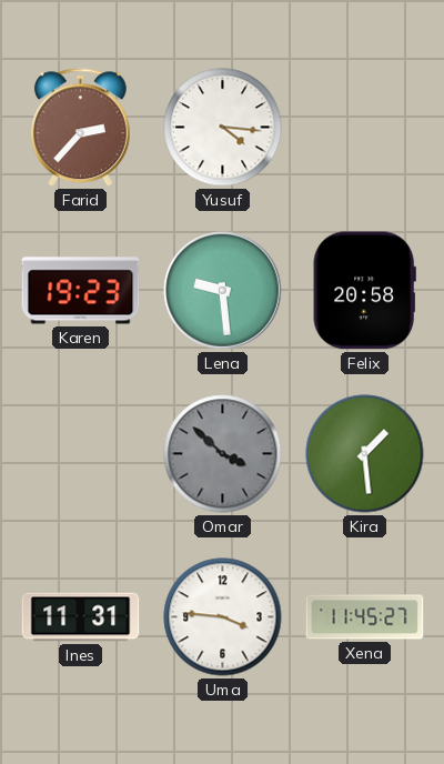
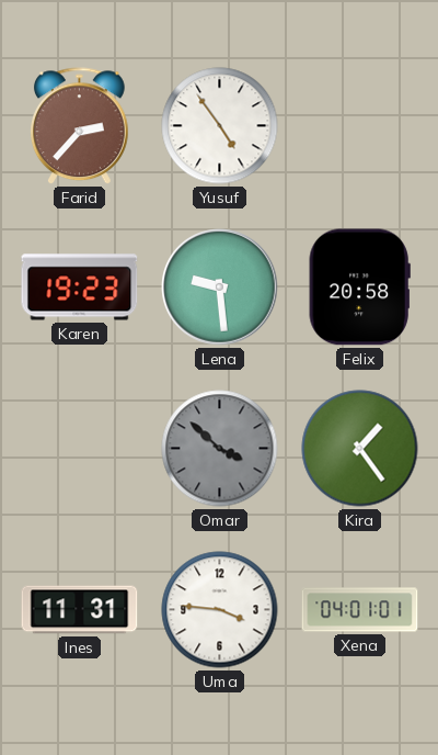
Yusuf: 4:16 -> 4:54
Kira: 1:29 -> 1:24
Xena: 11:45 -> 04:01
